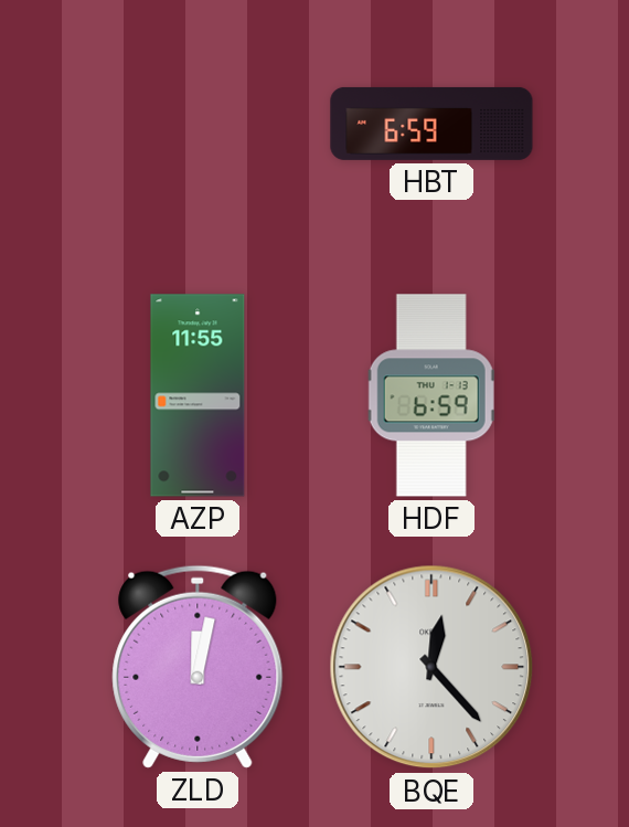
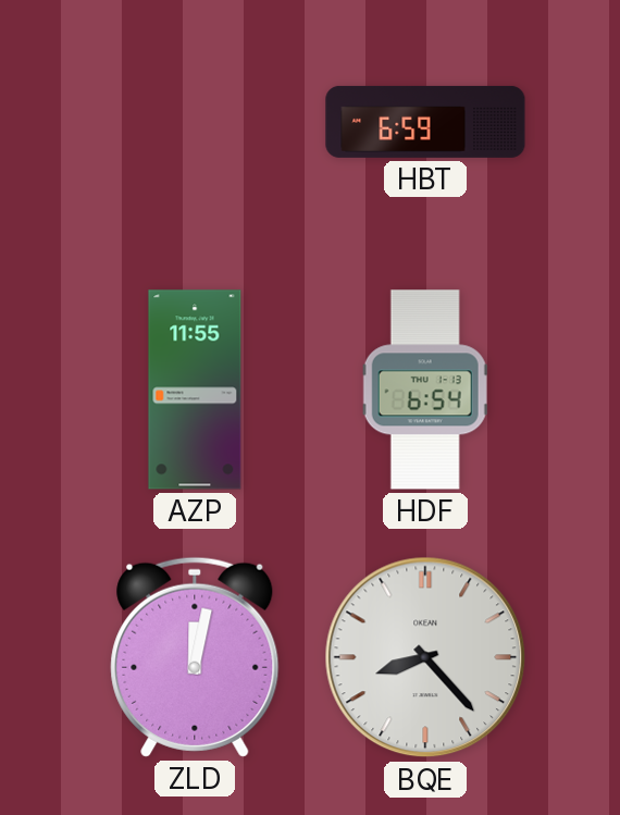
HDF: 6:59 -> 6:54
BQE: 12:23 -> 8:23
